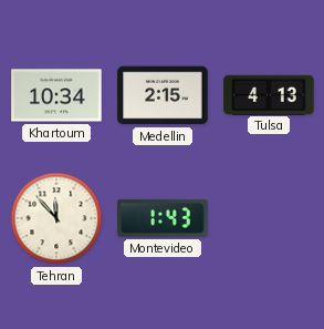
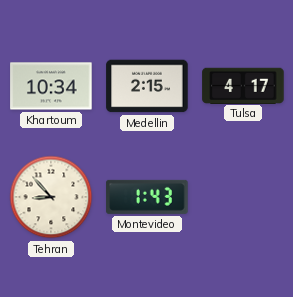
Tulsa: 4:13 -> 4:17
Tehran: 11:53 -> 8:53
